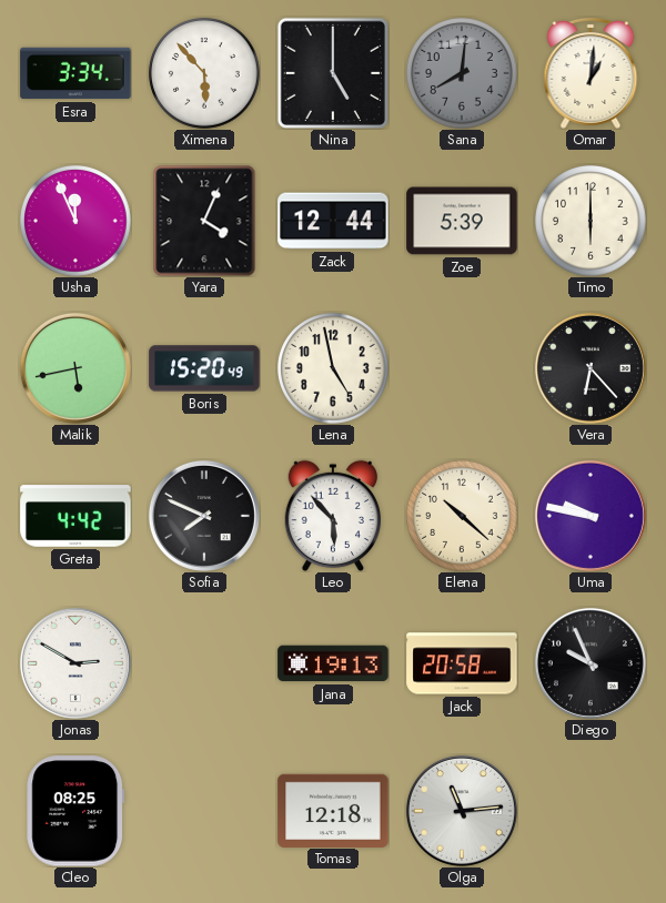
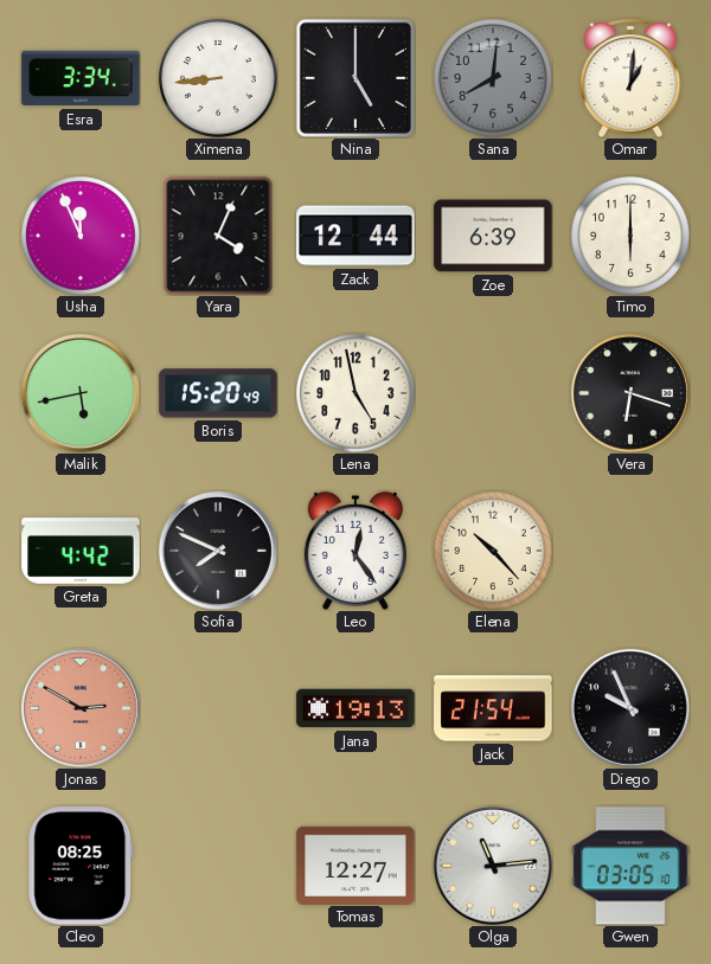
Ximena: 5:53 -> 8:44
Zoe: 5:39 -> 6:39
Vera: 6:23 -> 6:18
Leo: 5:53 -> 12:24
Elena: 10:22 -> 10:23
Uma: 9:47 -> none
Jonas dial: white -> salmon
Jack: 20:58 -> 21:54
Tomas: 12:18 -> 12:27
Gwen: none -> 03:05
